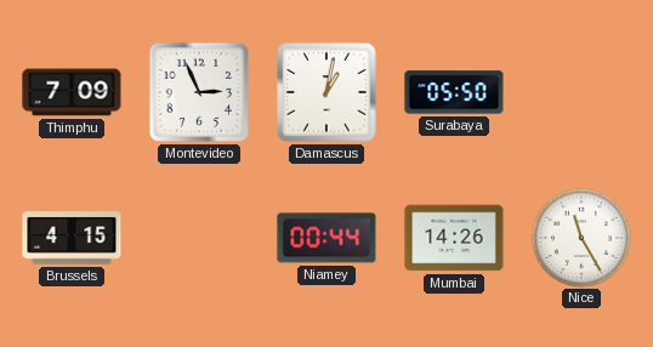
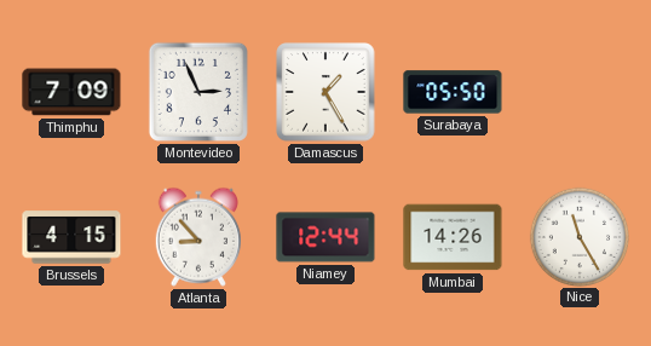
Damascus: 1:02 -> 1:25
Atlanta: none -> 8:53
Niamey: 00:44 -> 12:44
